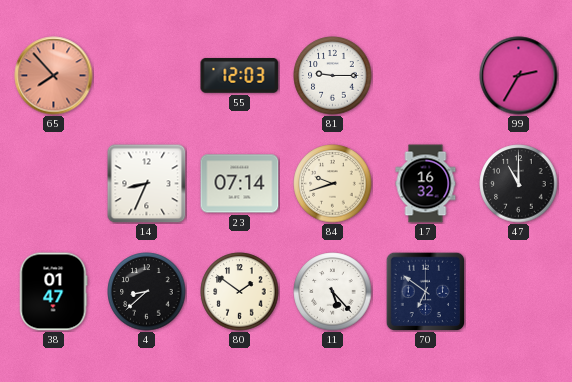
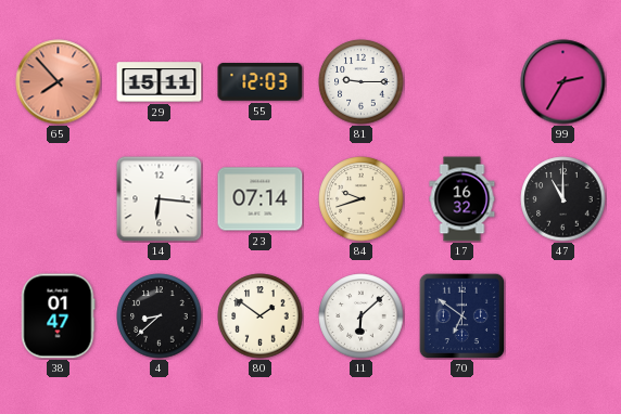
29: none -> 15:11
14: 8:34 -> 6:16
11: 5:23 -> 6:08
